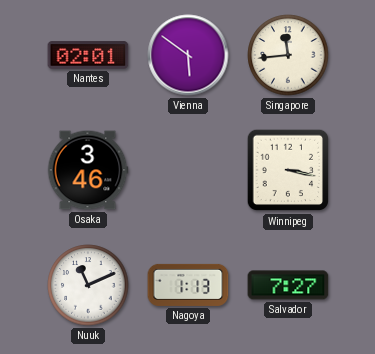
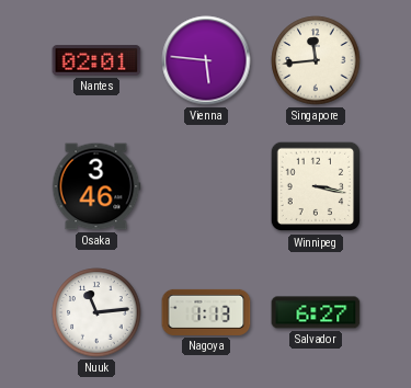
Vienna: 5:51 -> 5:46
Nuuk: 11:11 -> 11:14
Salvador: 7:27 -> 6:27
